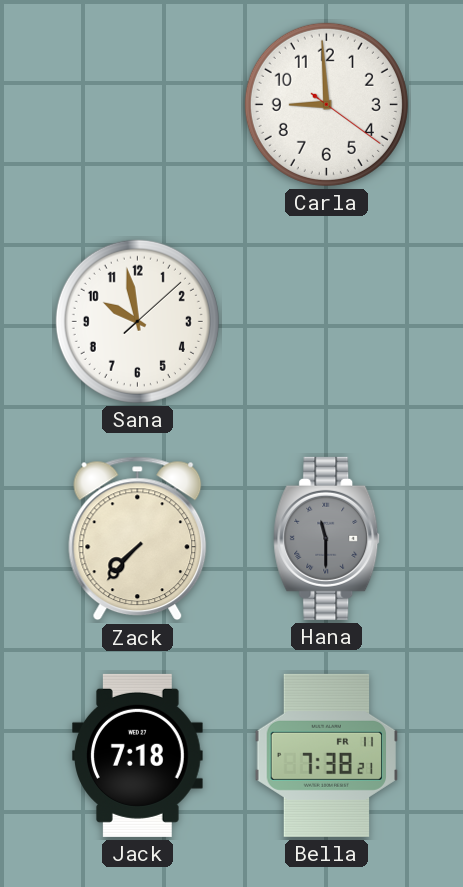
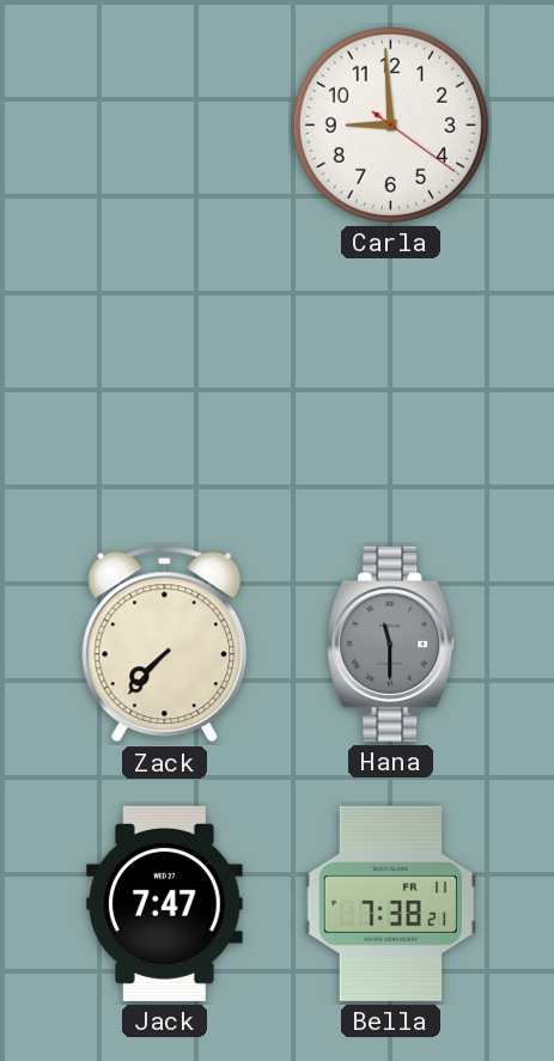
Sana: 9:58 -> none
Jack: 7:18 -> 7:47
